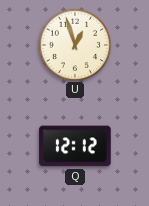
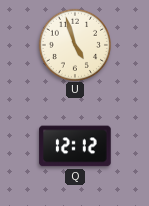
U: 12:57 -> 4:57
